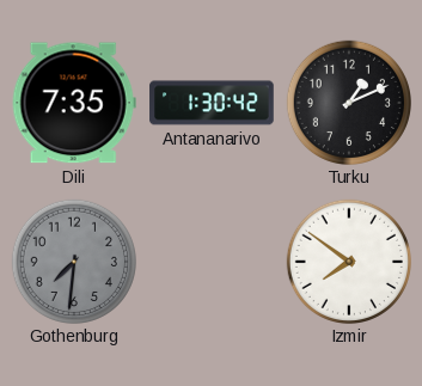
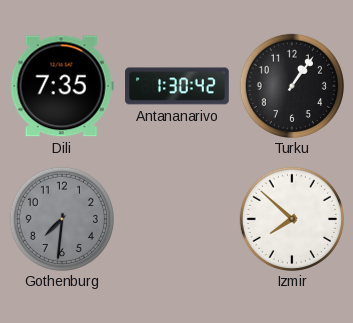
Turku: 1:11 -> 1:06
Izmir: 7:51 -> 7:52
